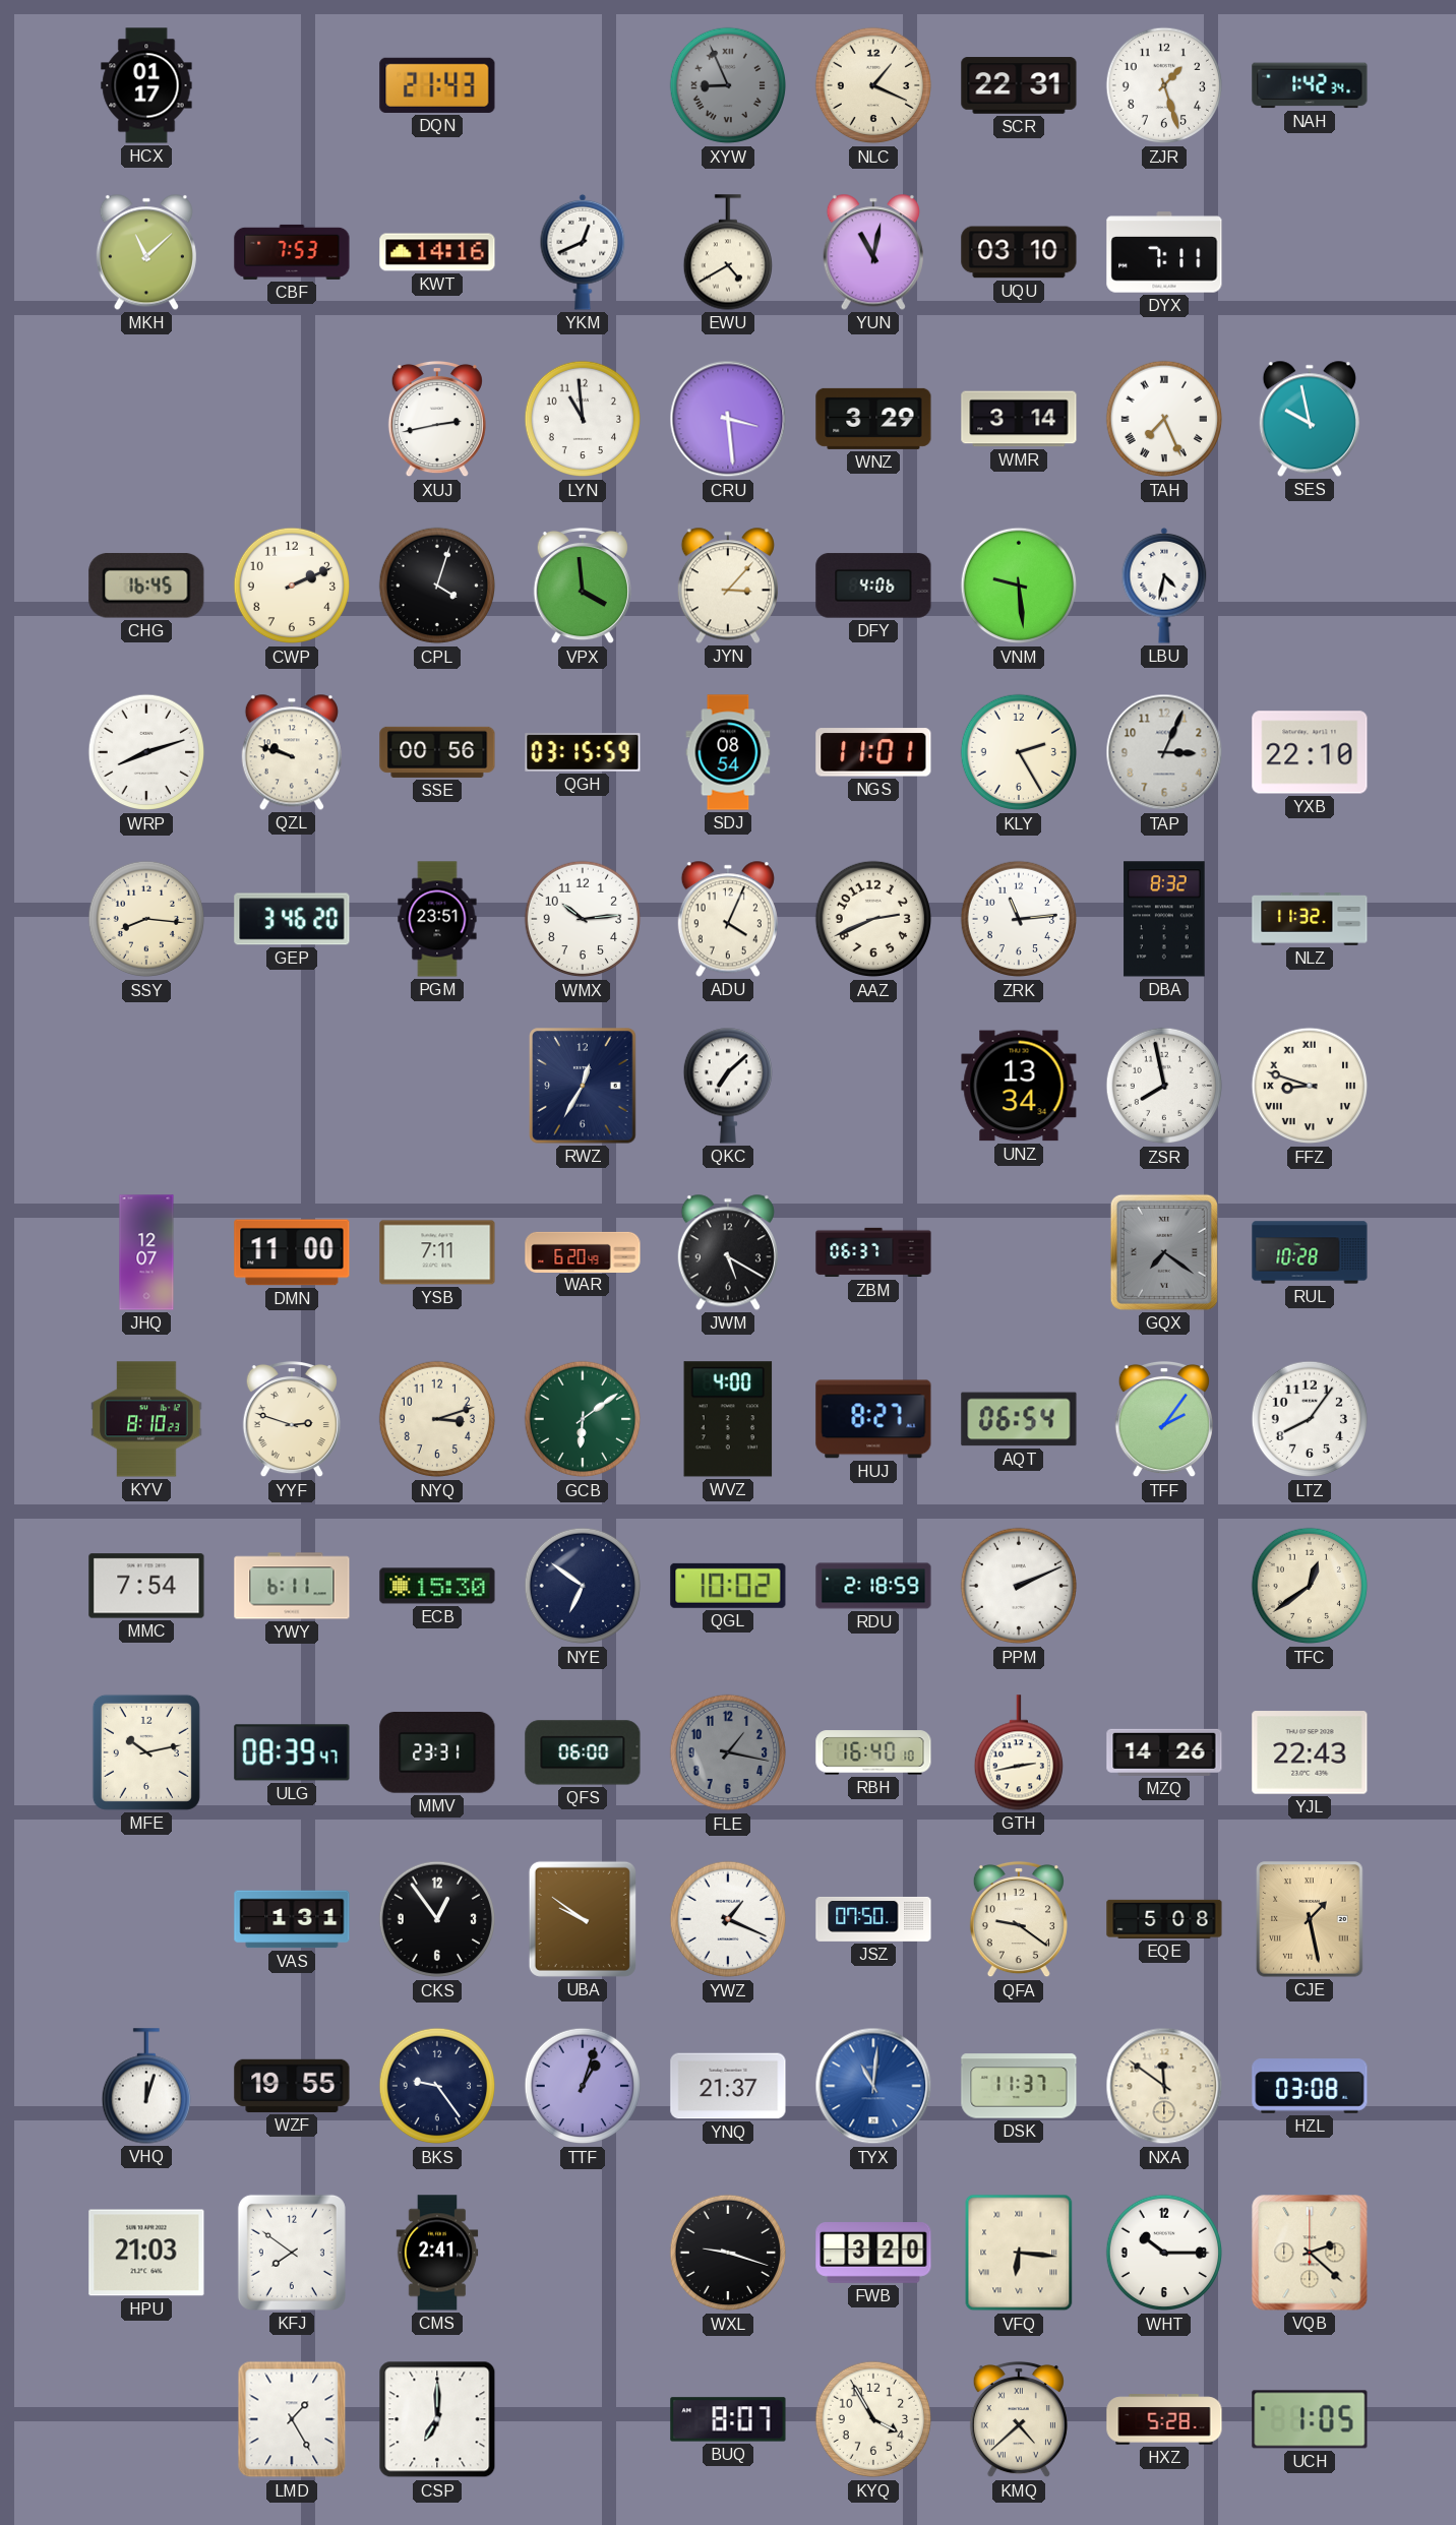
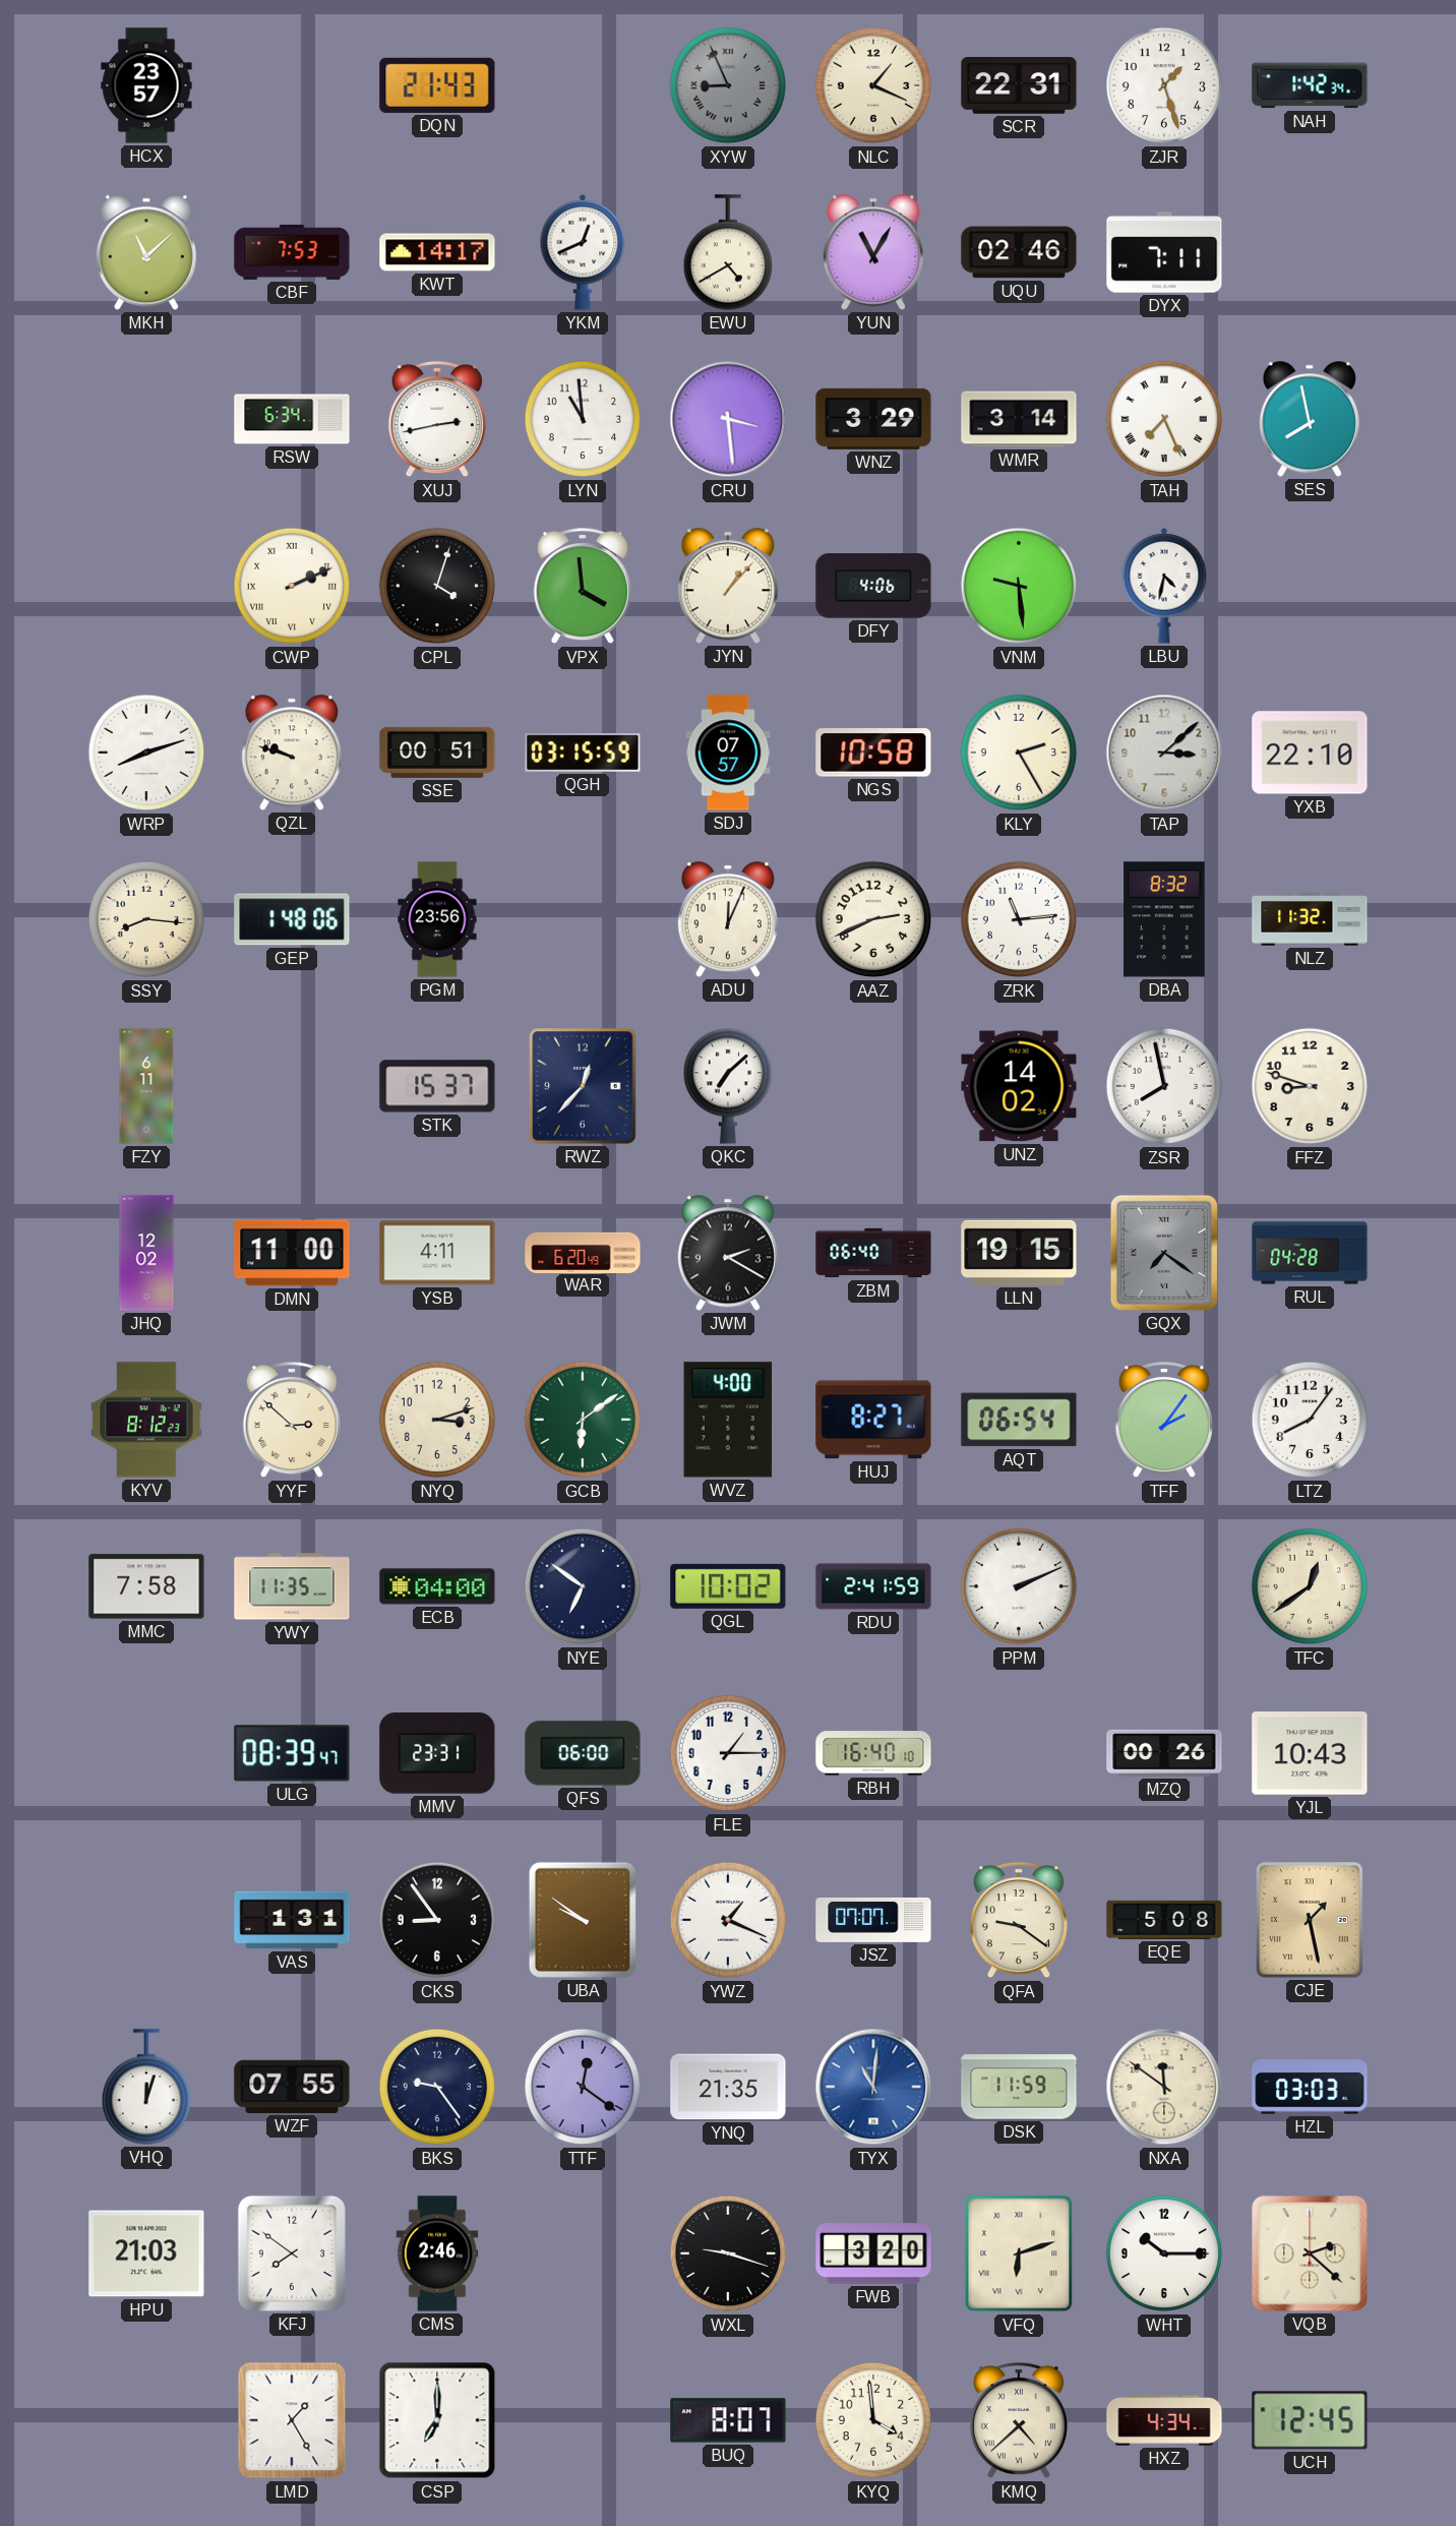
HCX: 01:17 -> 23:57
KWT: 14:16 -> 14:17
YUN: 11:02 -> 11:05
UQU: 03:10 -> 02:46
RSW: none -> 6:34
SES: 9:58 -> 7:58
CHG: 16:45 -> none
CWP numerals: Arabic -> Roman
JYN: 3:07 -> 1:07
SSE: 00:56 -> 00:51
SDJ: 08:54 -> 07:57
NGS: 11:01 -> 10:58
TAP: 3:04 -> 3:08
GEP: 3:46 -> 1:48
PGM: 23:51 -> 23:56
WMX: 10:14 -> none
ADU: 4:04 -> 12:04
FZY: none -> 6:11
STK: none -> 15:37
RWZ: 12:35 -> 12:37
UNZ: 13:34 -> 14:02
FFZ numerals: Roman -> Arabic
JHQ: 12:07 -> 12:02
YSB: 7:11 -> 4:11
JWM: 5:20 -> 2:20
ZBM: 06:37 -> 06:40
LLN: none -> 19:15
RUL: 10:28 -> 04:28
KYV: 8:10 -> 8:12
YYF: 2:48 -> 2:52
MMC: 7:54 -> 7:58
YWY: 6:11 -> 11:35
ECB: 15:30 -> 04:00
RDU: 2:18 -> 2:41
MFE: 10:13 -> none
FLE: 1:17 -> 1:15
FLE dial: grey -> white
GTH: 2:43 -> none
MZQ: 14:26 -> 00:26
YJL: 22:43 -> 10:43
CKS: 12:54 -> 8:54
JSZ: 07:50 -> 07:07
WZF: 19:55 -> 07:55
TTF: 1:03 -> 12:21
YNQ: 21:37 -> 21:35
DSK: 11:37 -> 11:59
HZL: 03:08 -> 03:03
CMS: 2:41 -> 2:46
VFQ: 6:16 -> 6:12
KYQ: 3:55 -> 3:59
HXZ: 5:28 -> 4:34
UCH: 1:05 -> 12:45
